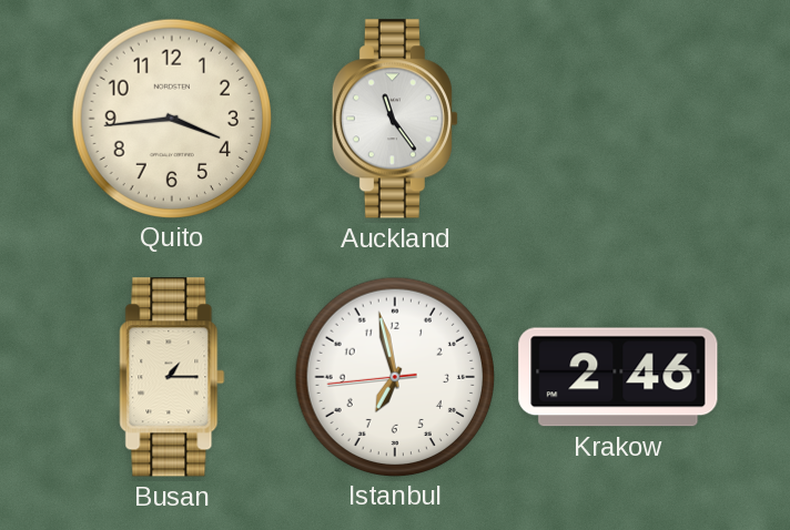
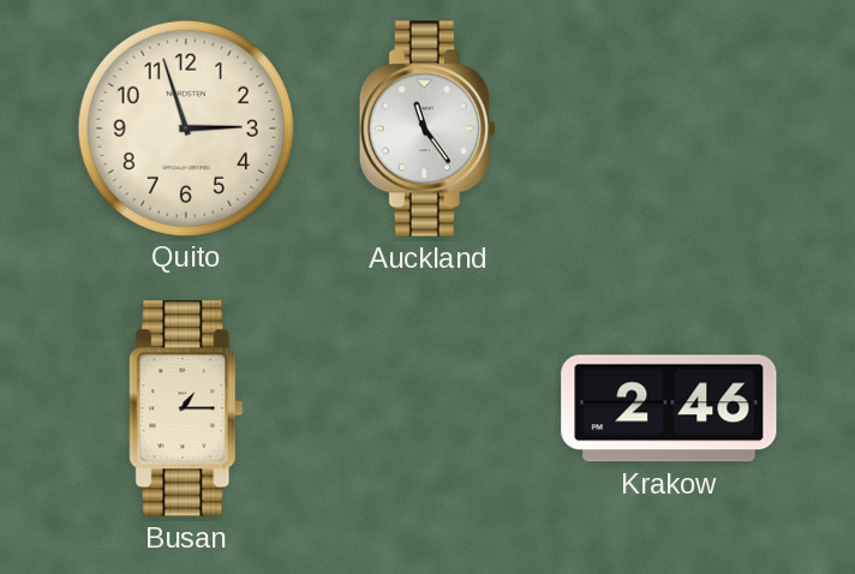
Quito: 3:44 -> 2:57
Istanbul: 6:57 -> none
